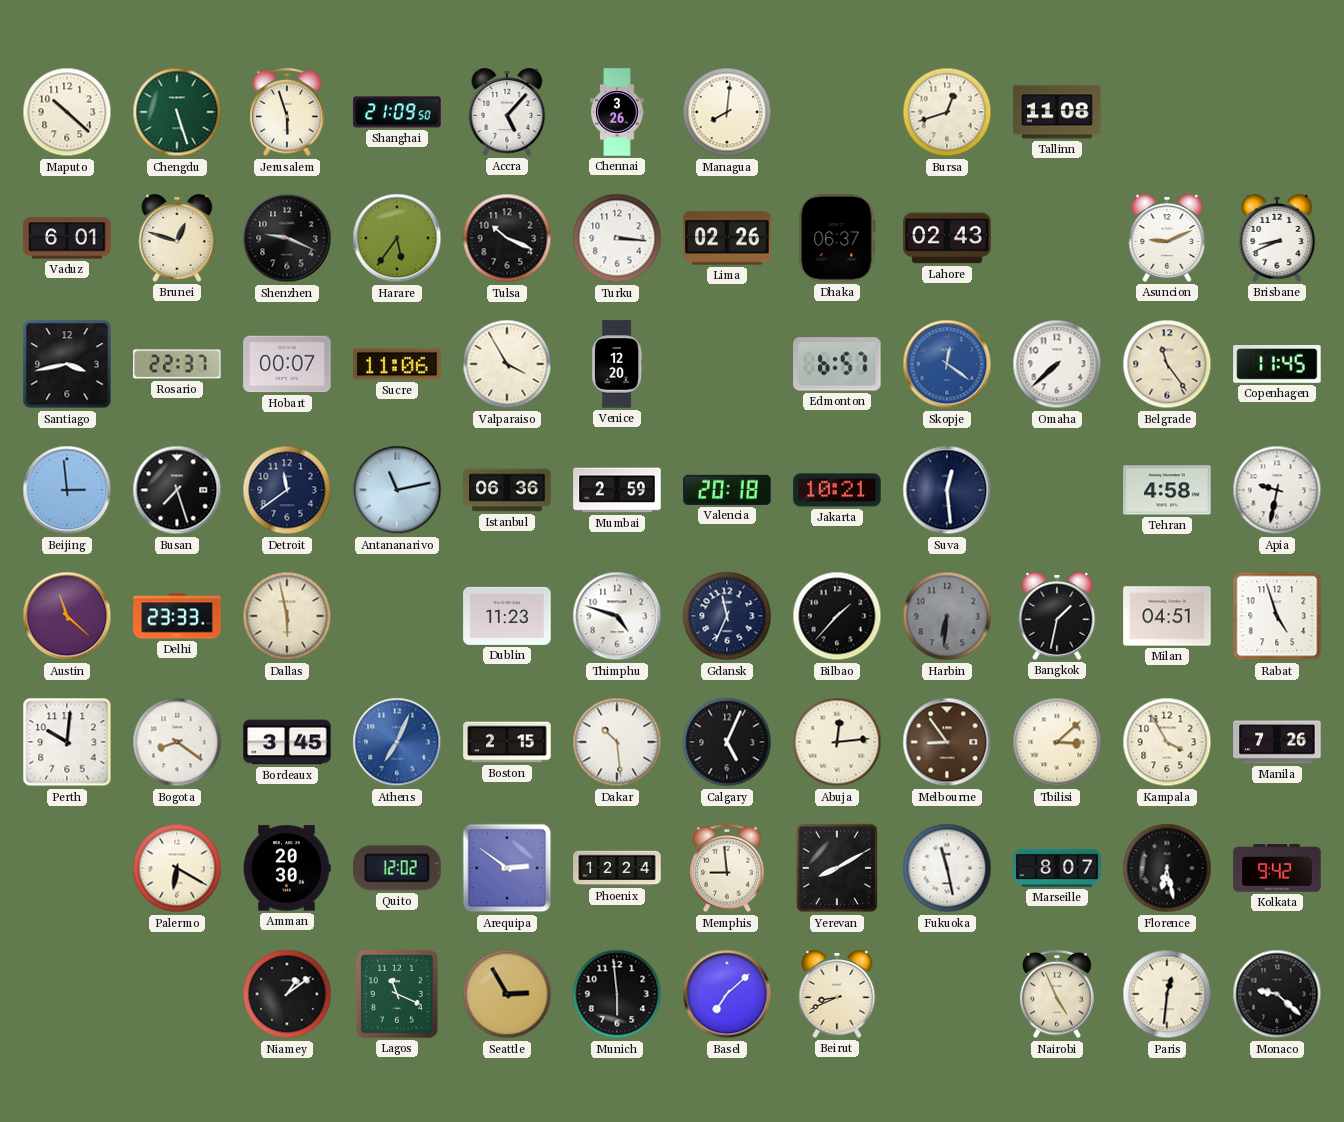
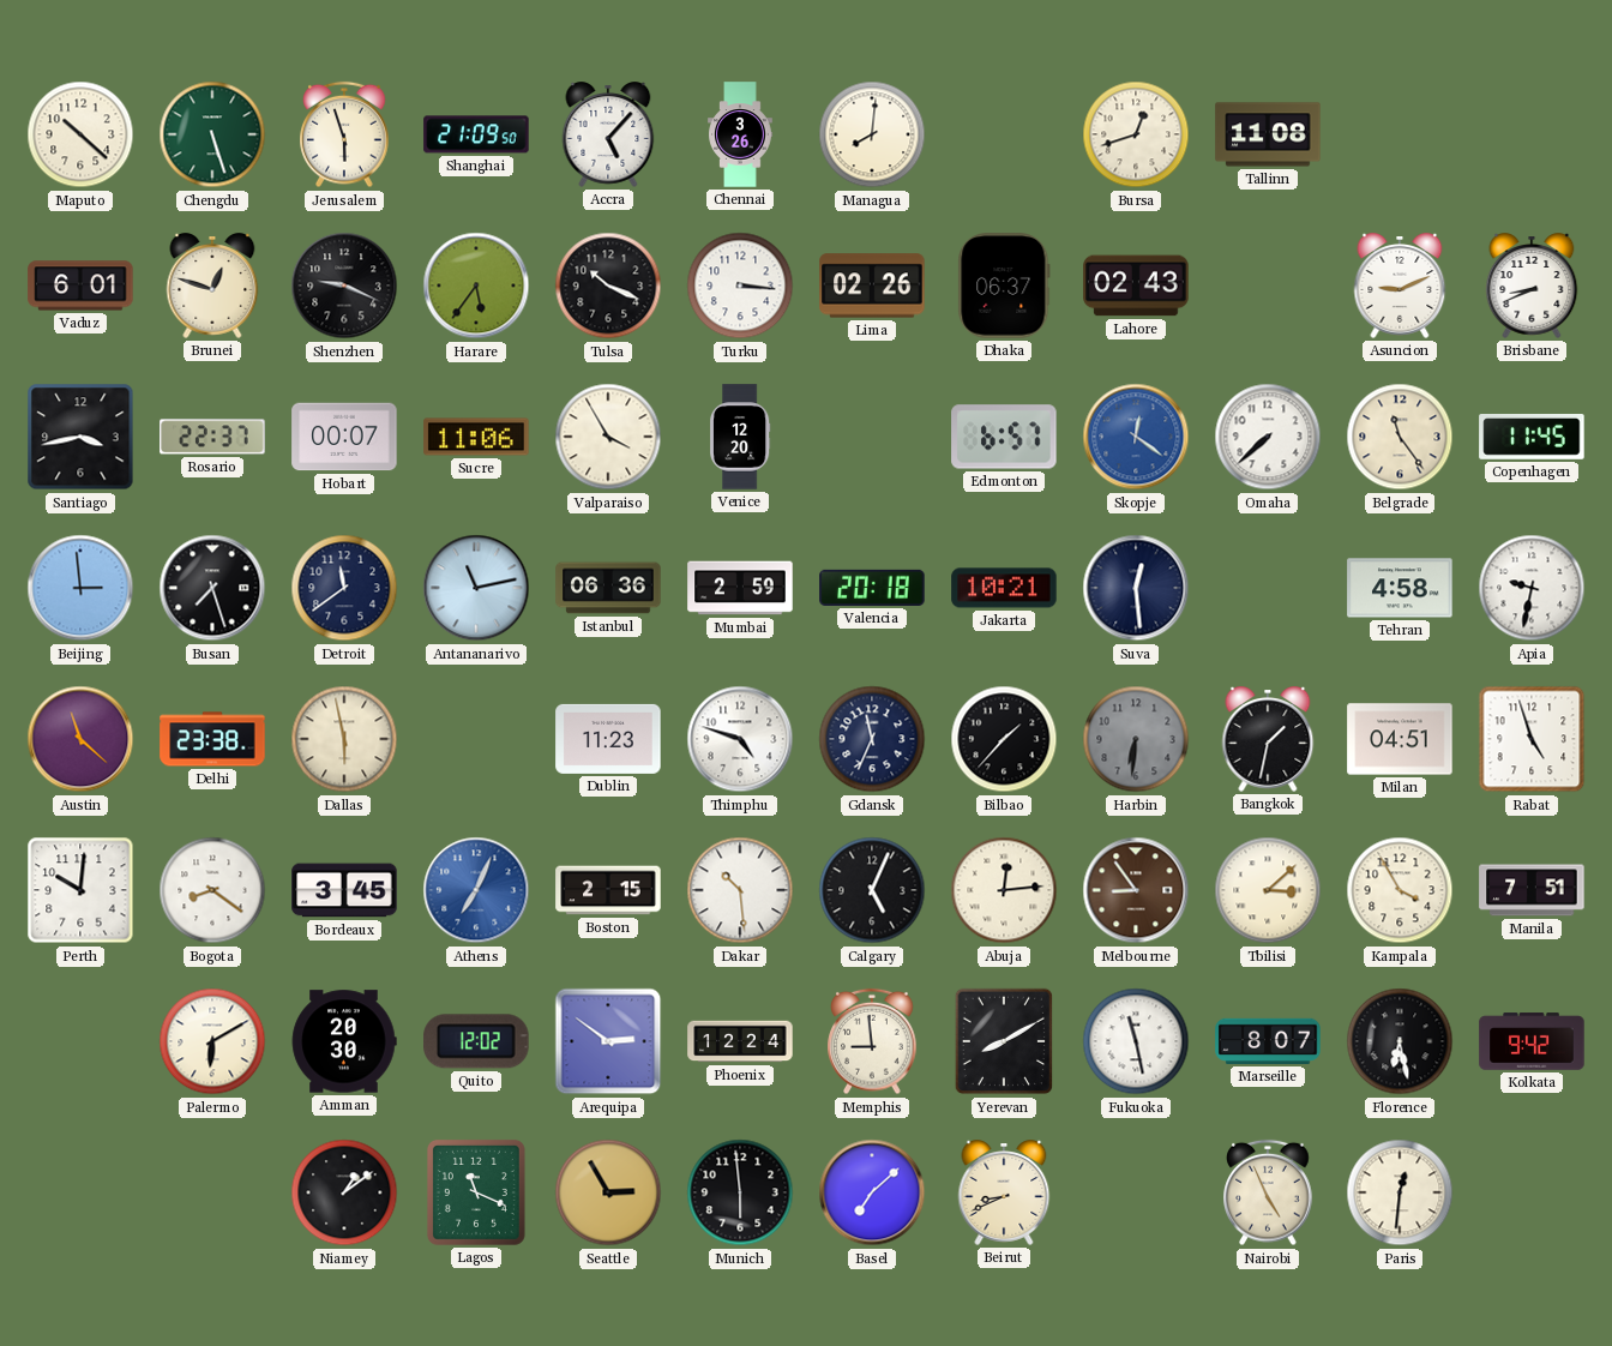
Delhi: 23:33 -> 23:38
Manila: 7:26 -> 7:51
Palermo: 6:20 -> 6:10
Monaco: 9:22 -> none
